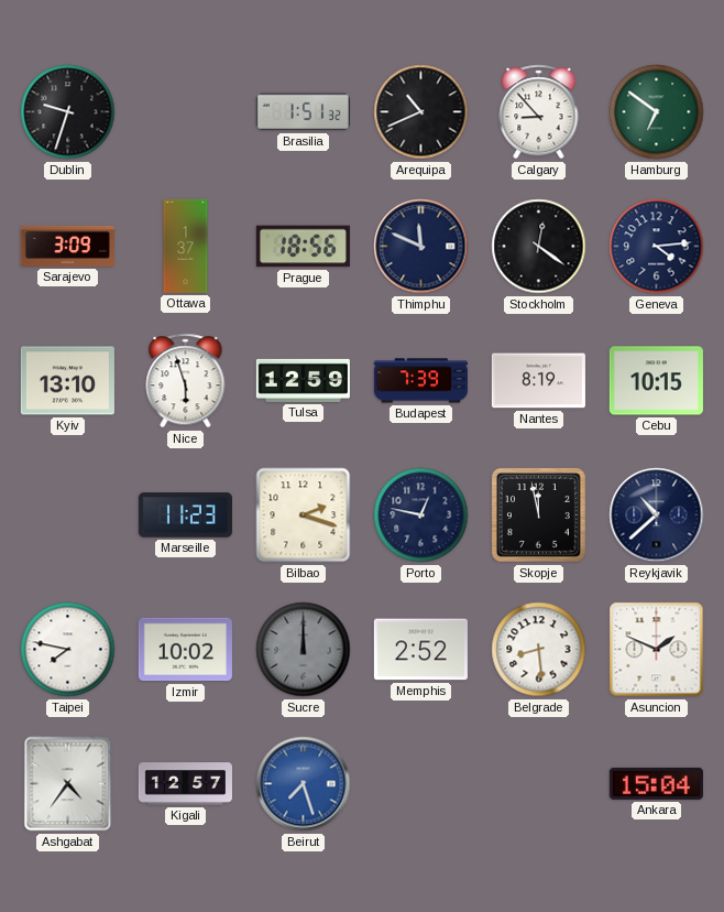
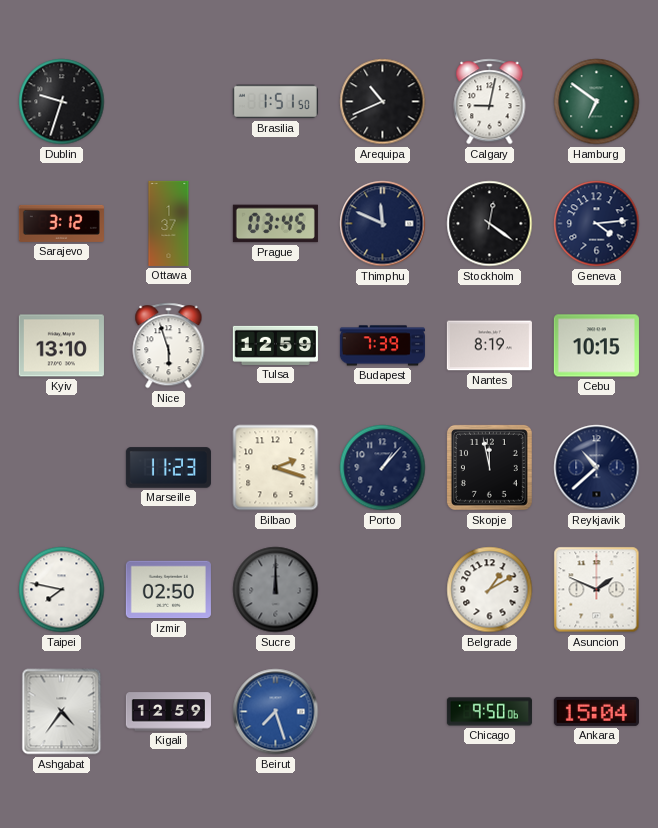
Brasilia: 1:51:32 -> 1:51:50
Calgary: 8:53 -> 9:02
Sarajevo: 3:09 -> 3:12
Prague: 18:56 -> 03:45
Porto: 12:47 -> 1:07
Izmir: 10:02 -> 02:50
Memphis: 2:52 -> none
Belgrade: 8:29 -> 1:10
Kigali: 12:57 -> 12:59
Chicago: none -> 9:50
